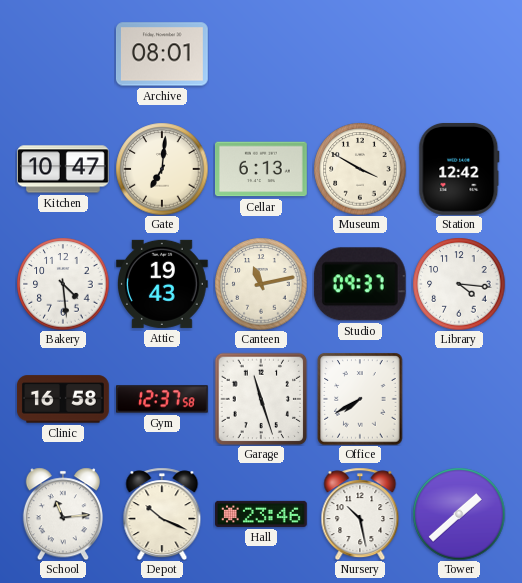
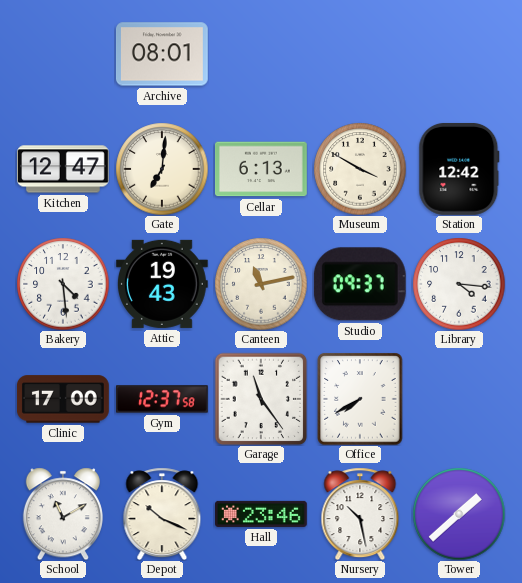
Kitchen: 10:47 -> 12:47
Clinic: 16:58 -> 17:00
Garage: 11:27 -> 11:24
School: 11:14 -> 11:10
